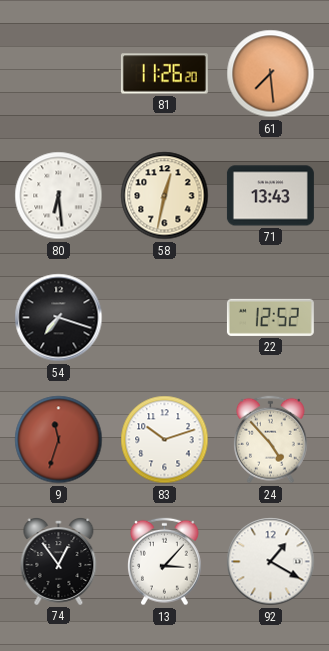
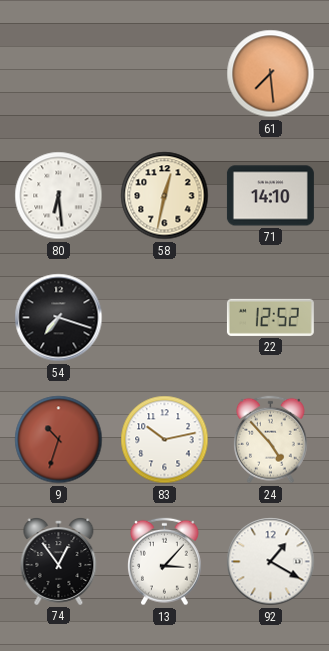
81: 11:26 -> none
71: 13:43 -> 14:10
9: 11:33 -> 10:33
83: 10:12 -> 10:13
